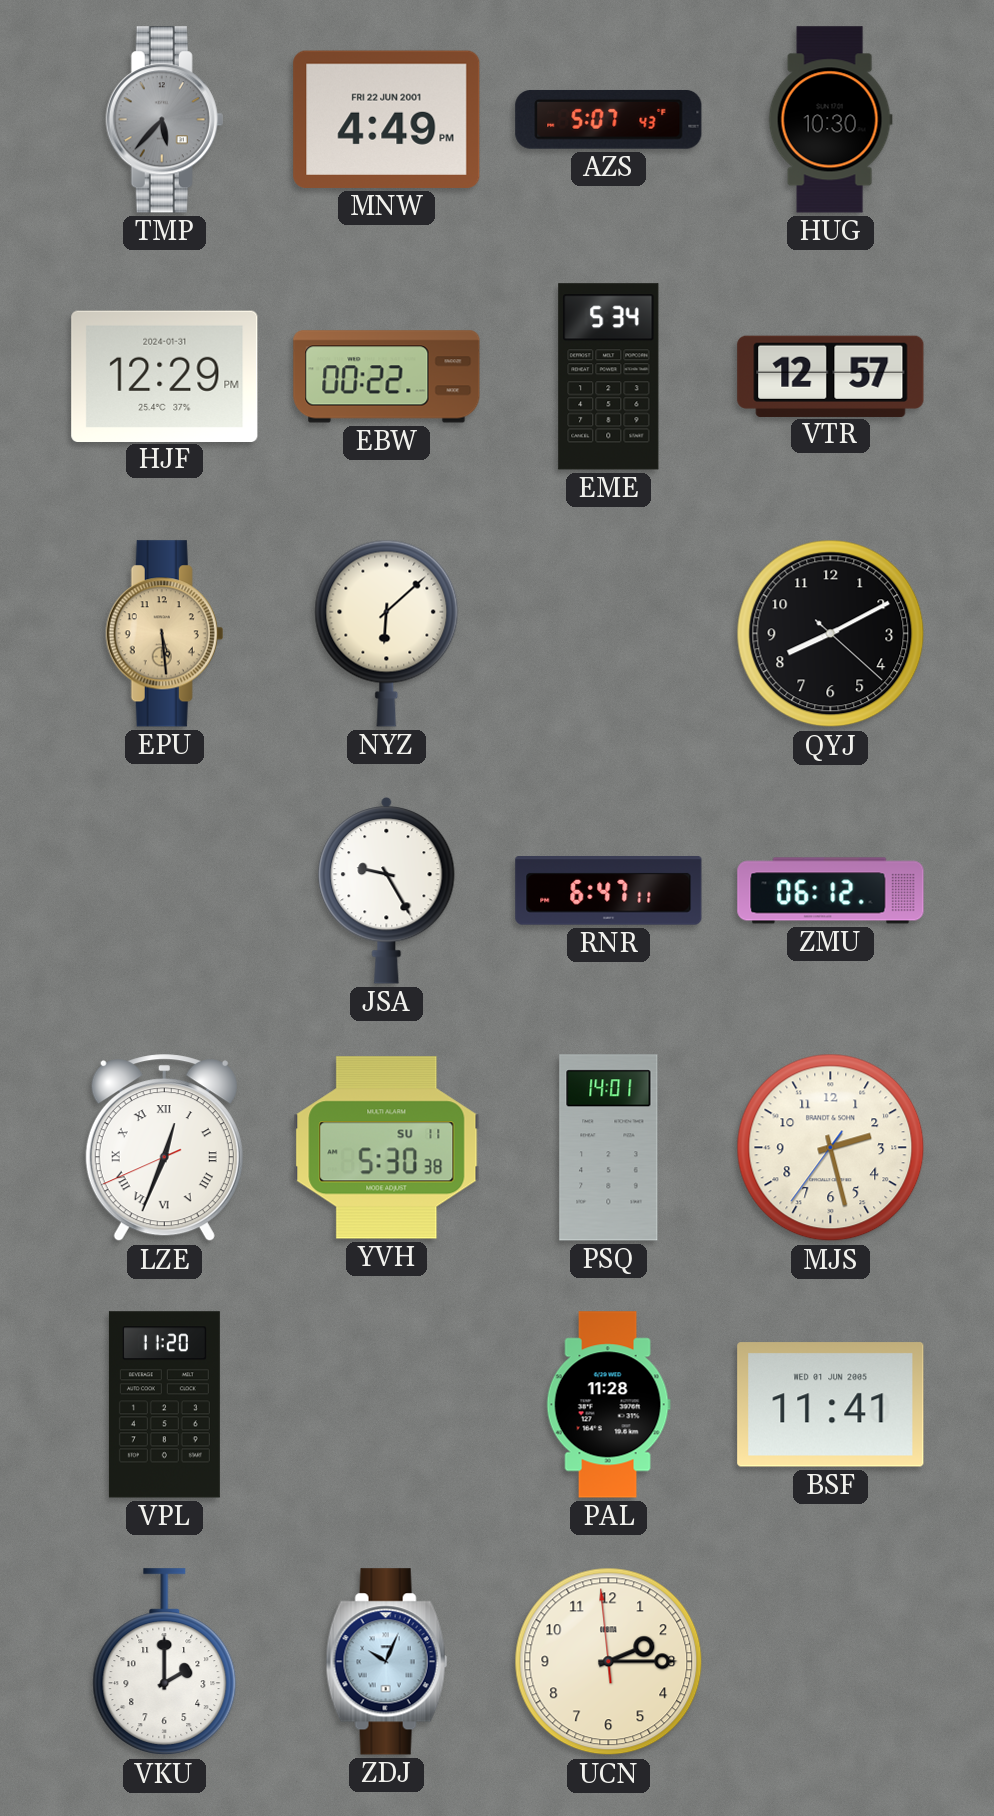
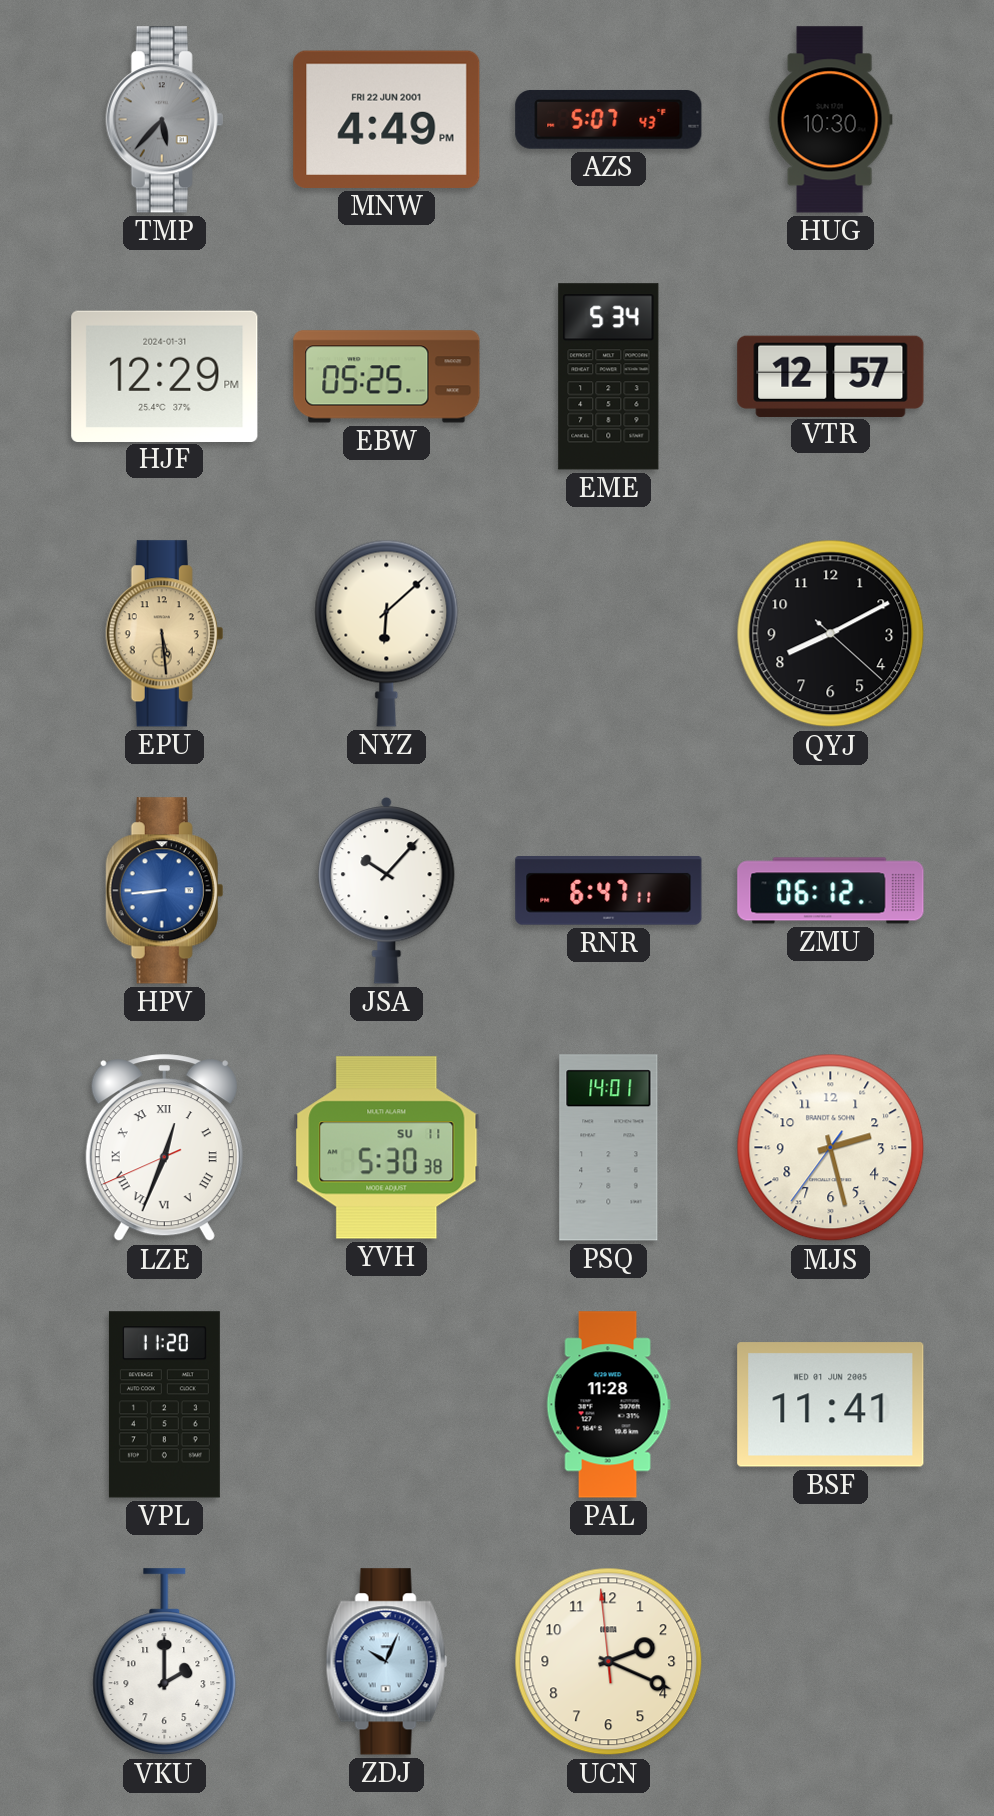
EBW: 00:22 -> 05:25
HPV: none -> 8:44
JSA: 9:25 -> 10:07
UCN: 2:14 -> 2:18
